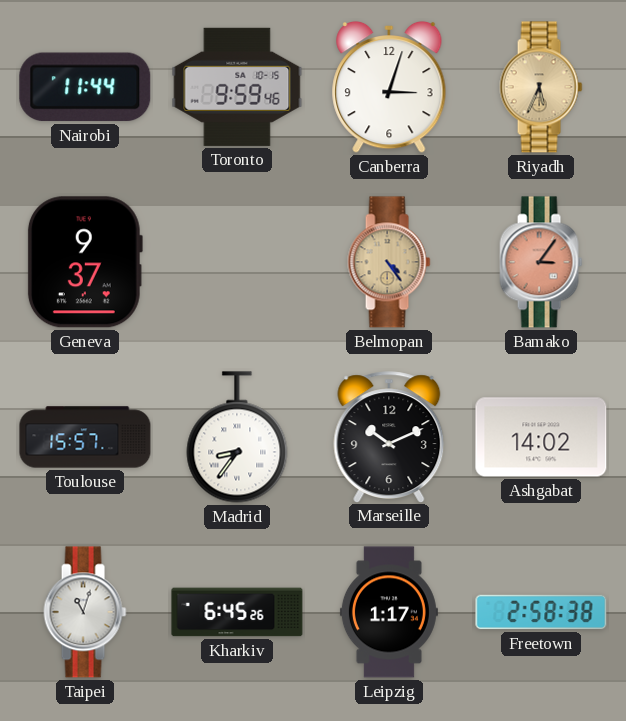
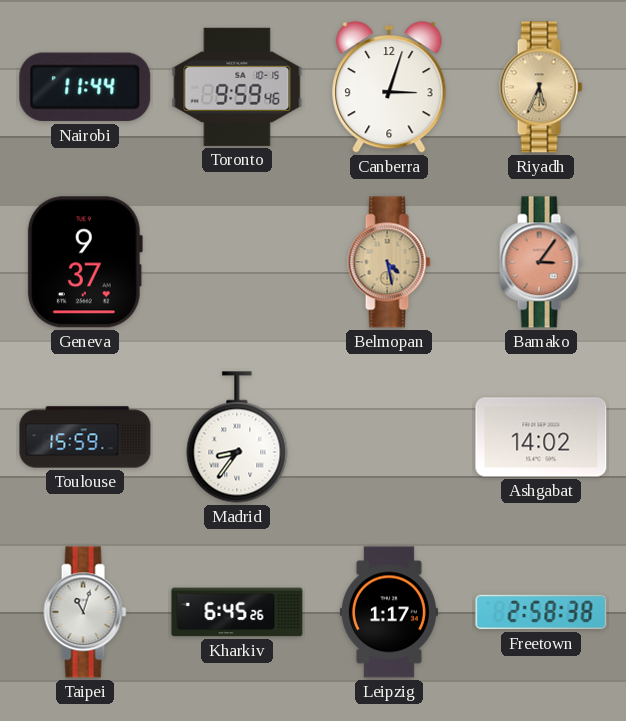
Belmopan: 4:24 -> 4:28
Toulouse: 15:57 -> 15:59
Marseille: 10:11 -> none
